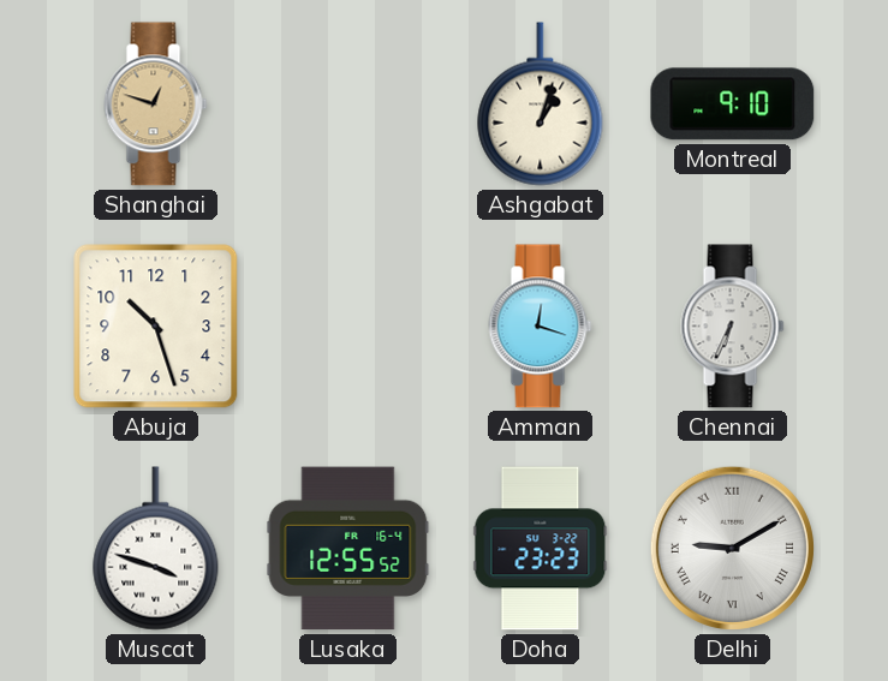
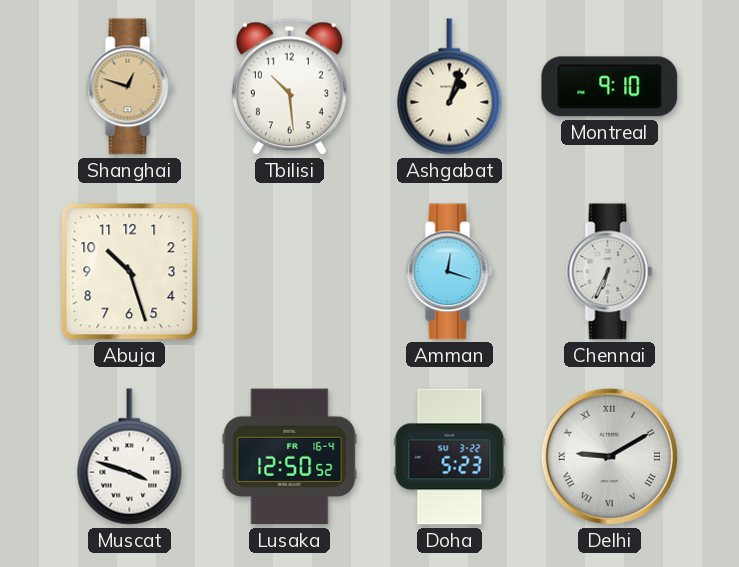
Tbilisi: none -> 10:29
Lusaka: 12:55 -> 12:50
Doha: 23:23 -> 5:23
